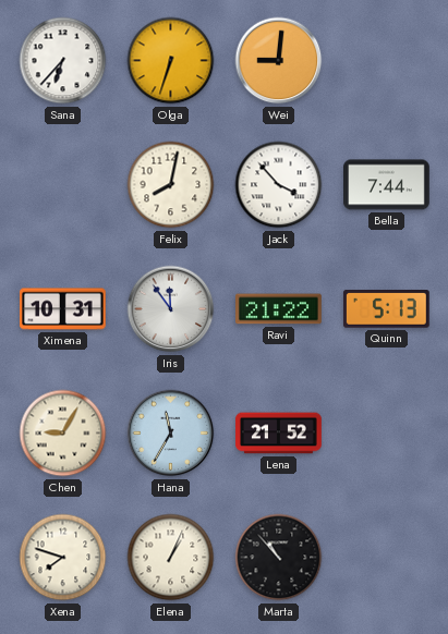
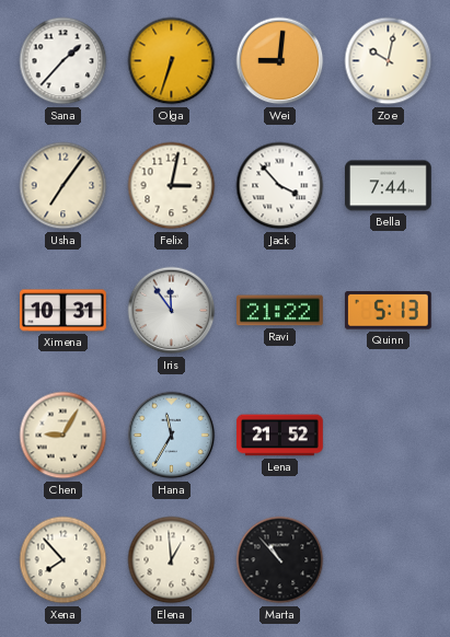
Sana: 6:37 -> 1:37
Zoe: none -> 10:02
Usha: none -> 7:06
Felix: 8:02 -> 3:02
Xena: 7:48 -> 7:53
Elena: 1:04 -> 12:59
